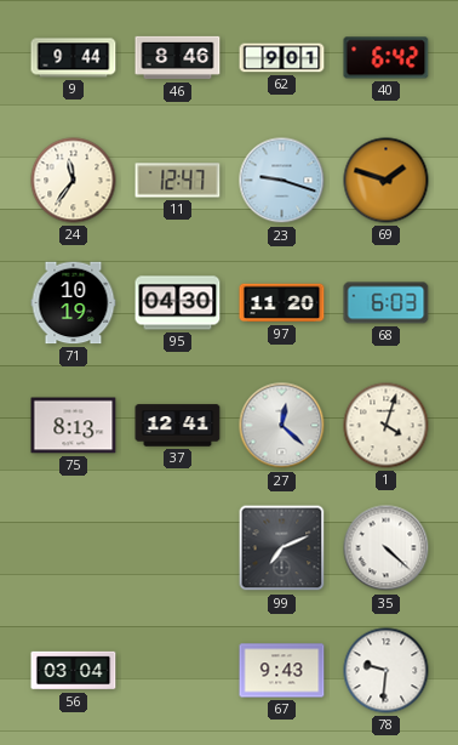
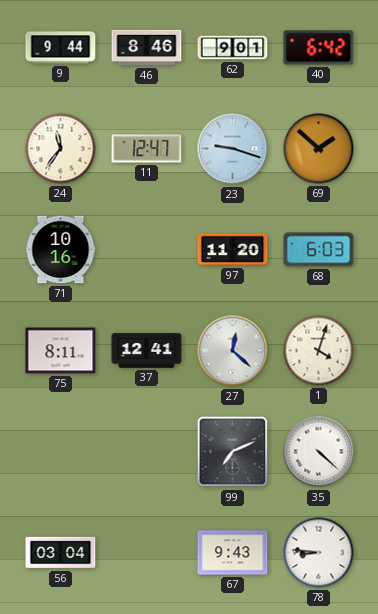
69: 1:48 -> 1:52
71: 10:19 -> 10:16
95: 04:30 -> none
75: 8:13 -> 8:11
78: 9:31 -> 8:46
